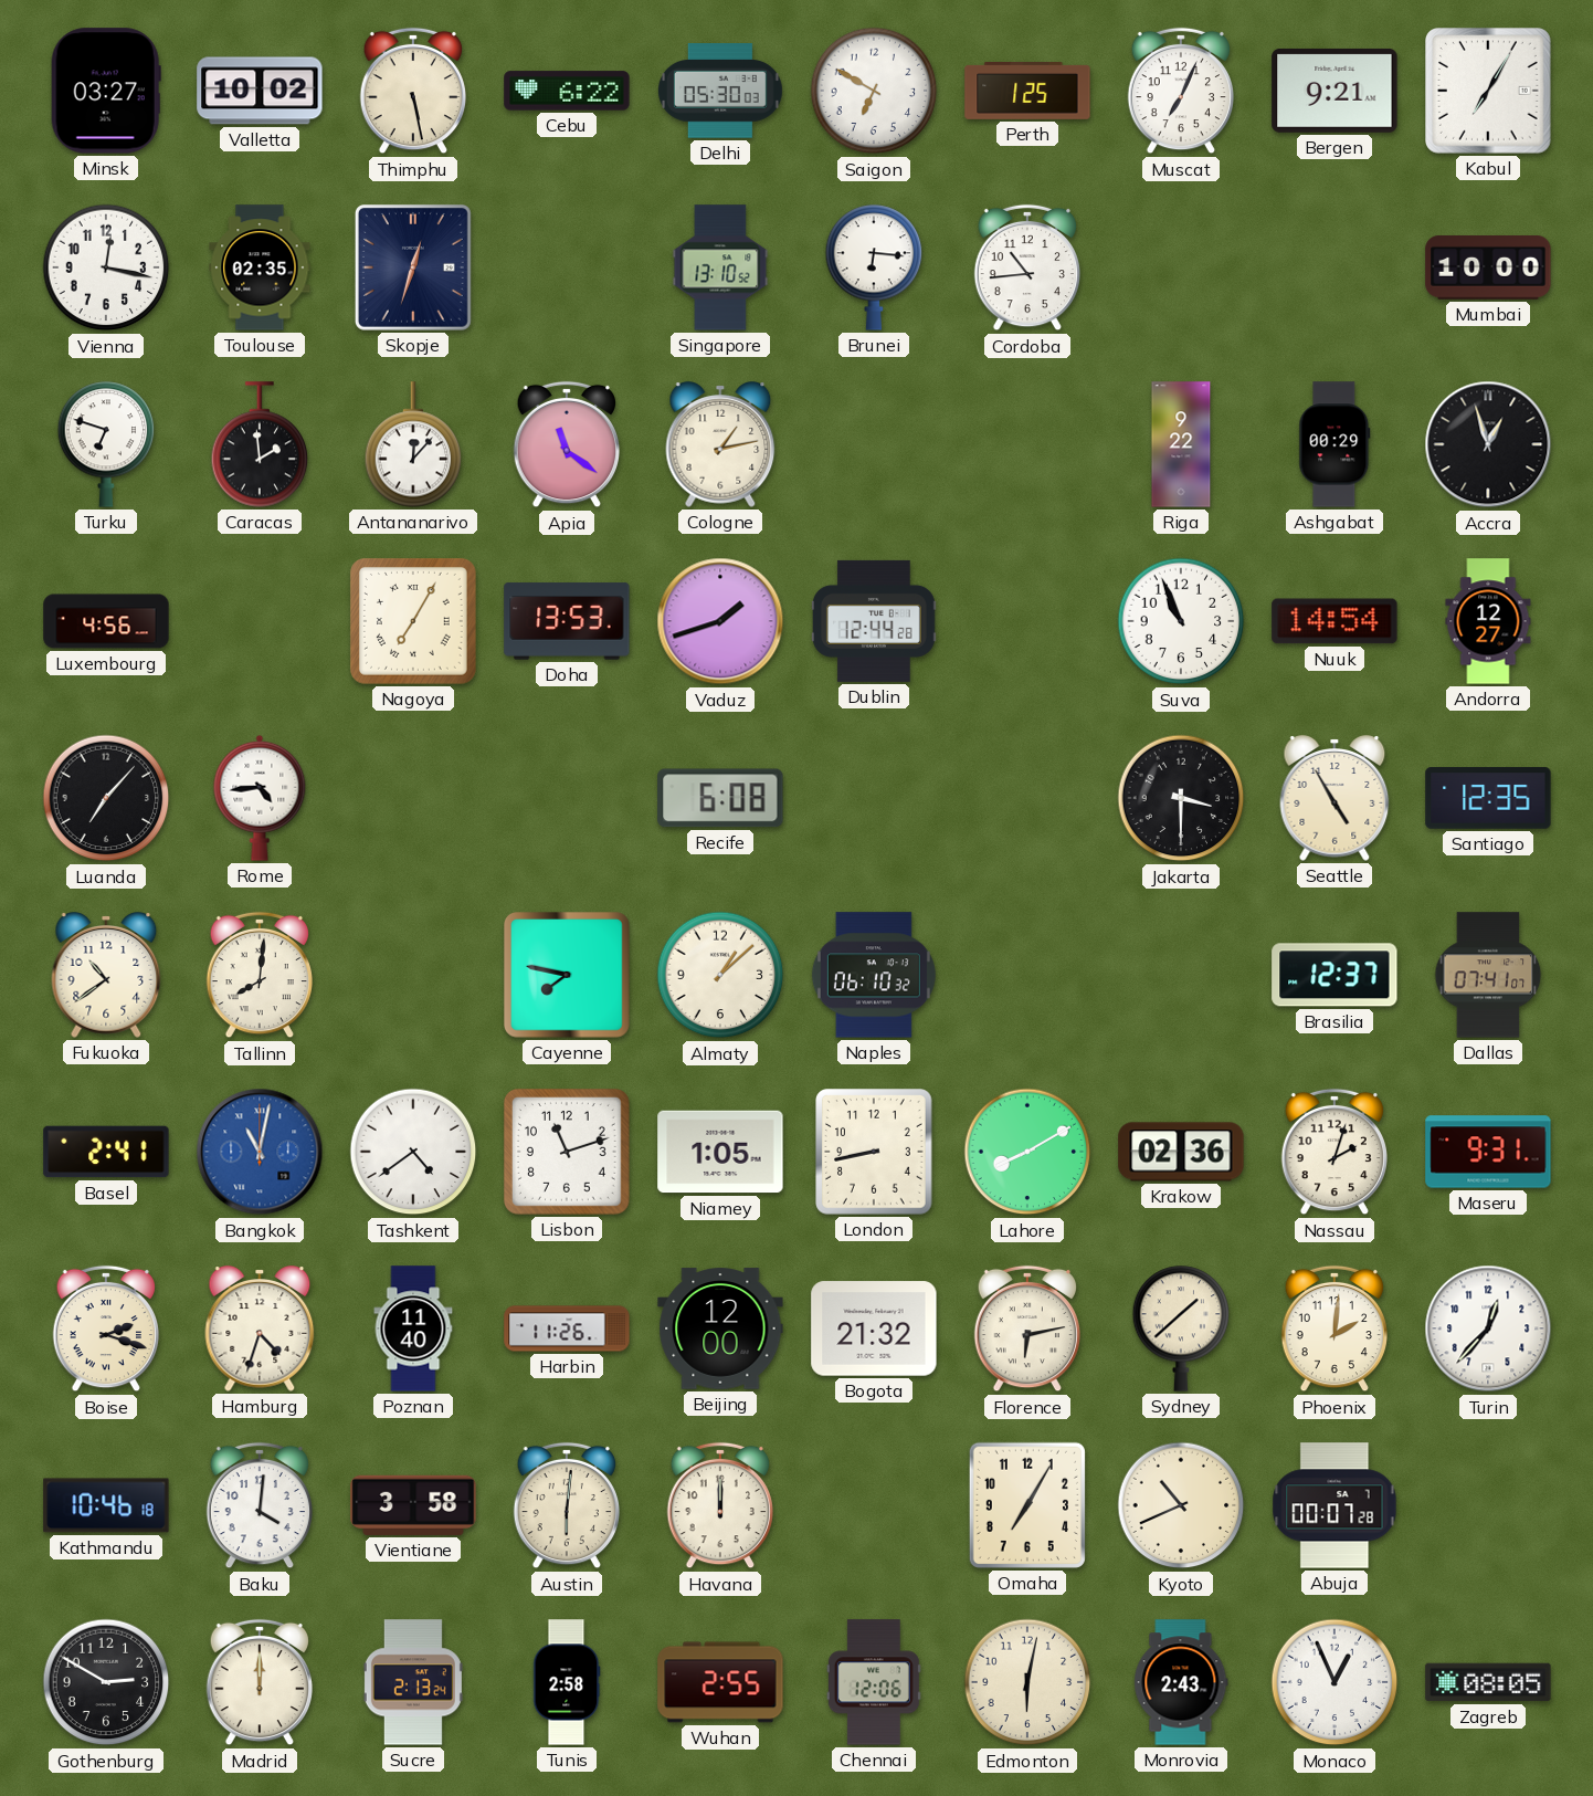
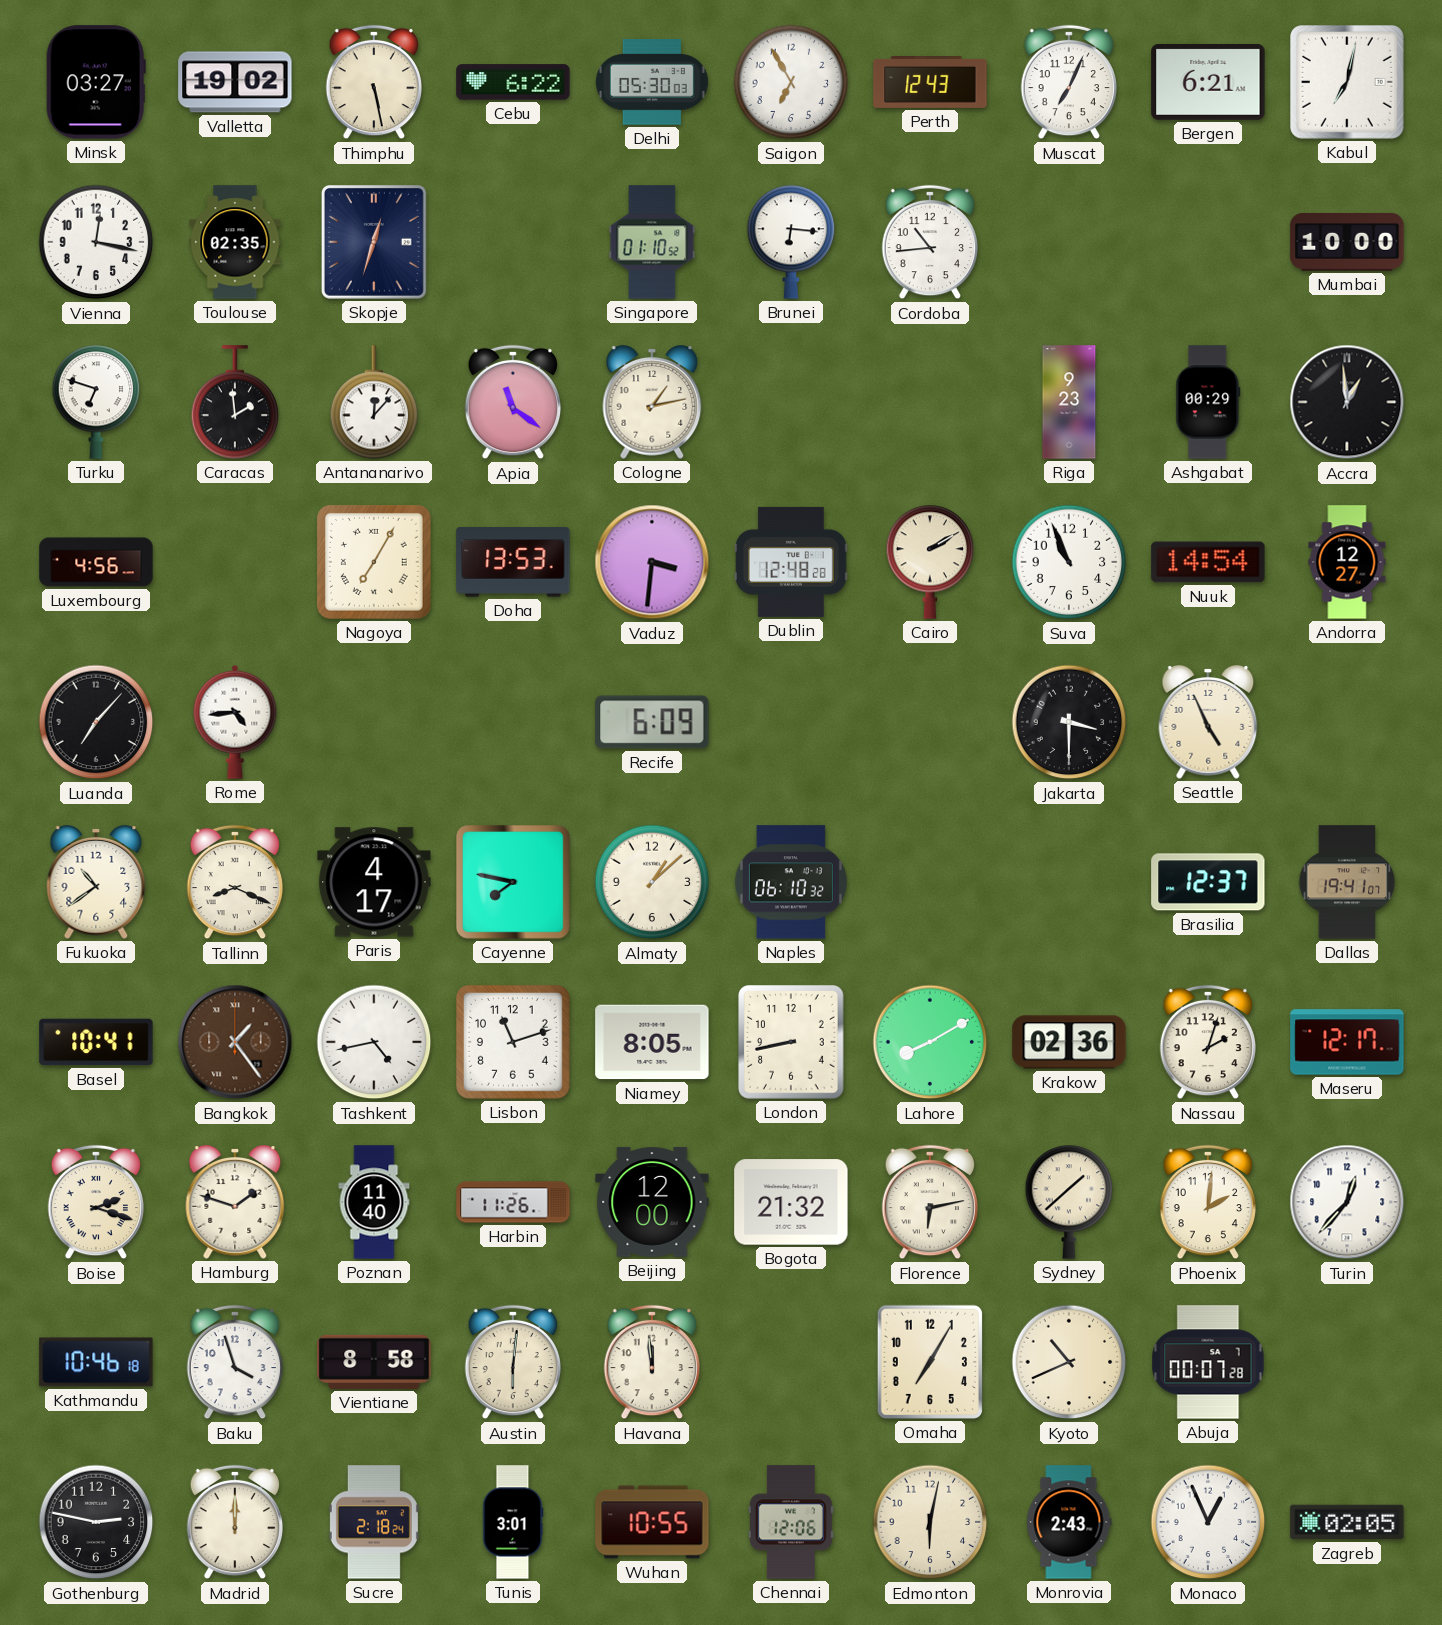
Valletta: 10:02 -> 19:02
Saigon: 6:50 -> 6:55
Perth: 1:25 -> 12:43
Bergen: 9:21 -> 6:21
Kabul: 7:05 -> 7:02
Singapore: 13:10 -> 01:10
Riga: 9:22 -> 9:23
Accra: 12:57 -> 12:59
Vaduz: 1:42 -> 3:31
Dublin: 12:44 -> 12:48
Cairo: none -> 2:10
Recife: 6:08 -> 6:09
Seattle: 4:55 -> 4:56
Santiago: 12:35 -> none
Tallinn: 8:01 -> 8:19
Paris: none -> 4:17
Dallas: 07:41 -> 19:41
Basel: 2:41 -> 10:41
Bangkok: 11:02 -> 1:24
Bangkok dial: blue -> brown
Tashkent: 4:39 -> 4:43
Niamey: 1:05 -> 8:05
Maseru: 9:31 -> 12:17
Hamburg: 4:33 -> 1:48
Baku: 4:01 -> 3:57
Vientiane: 3:58 -> 8:58
Havana: 12:00 -> 11:59
Gothenburg: 2:50 -> 2:47
Sucre: 2:13 -> 2:18
Tunis: 2:58 -> 3:01
Wuhan: 2:55 -> 10:55
Zagreb: 08:05 -> 02:05
